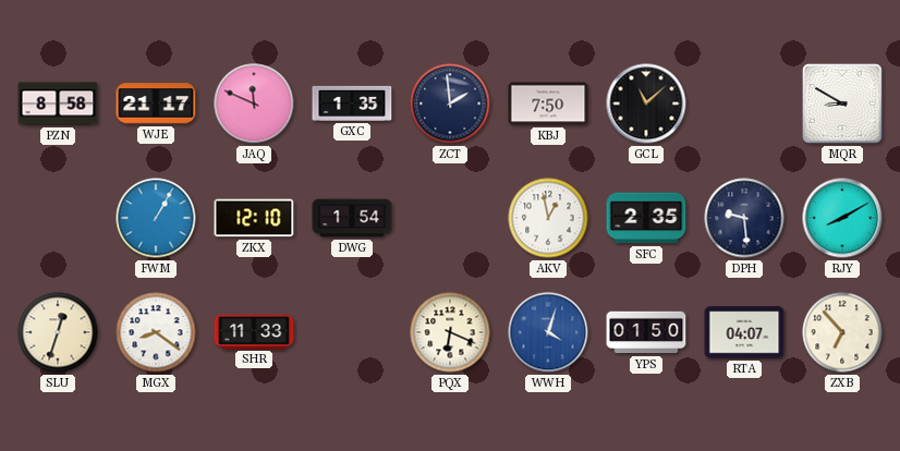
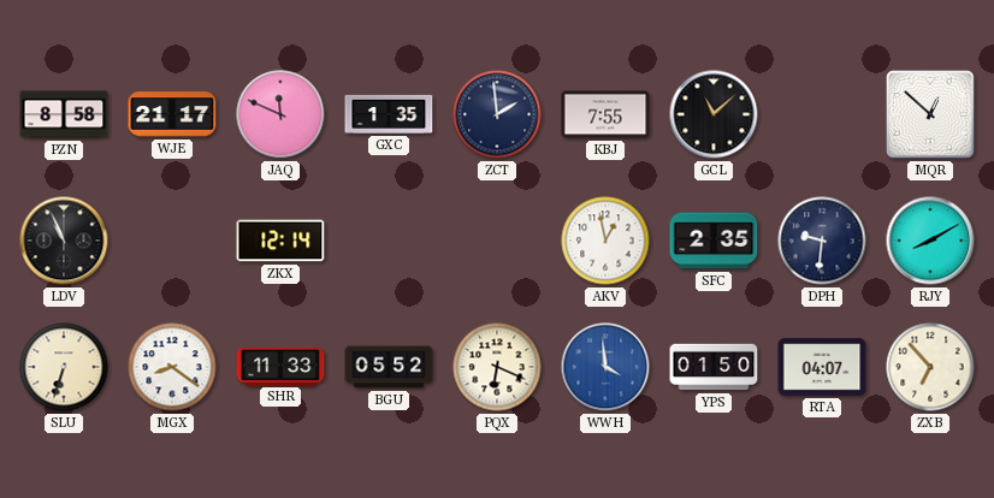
KBJ: 7:50 -> 7:55
MQR: 8:50 -> 12:52
LDV: none -> 10:56
FWM: 1:05 -> none
ZKX: 12:10 -> 12:14
DWG: 1:54 -> none
DPH: 9:29 -> 9:31
SLU: 12:33 -> 6:33
BGU: none -> 05:52
WWH: 4:03 -> 3:59
